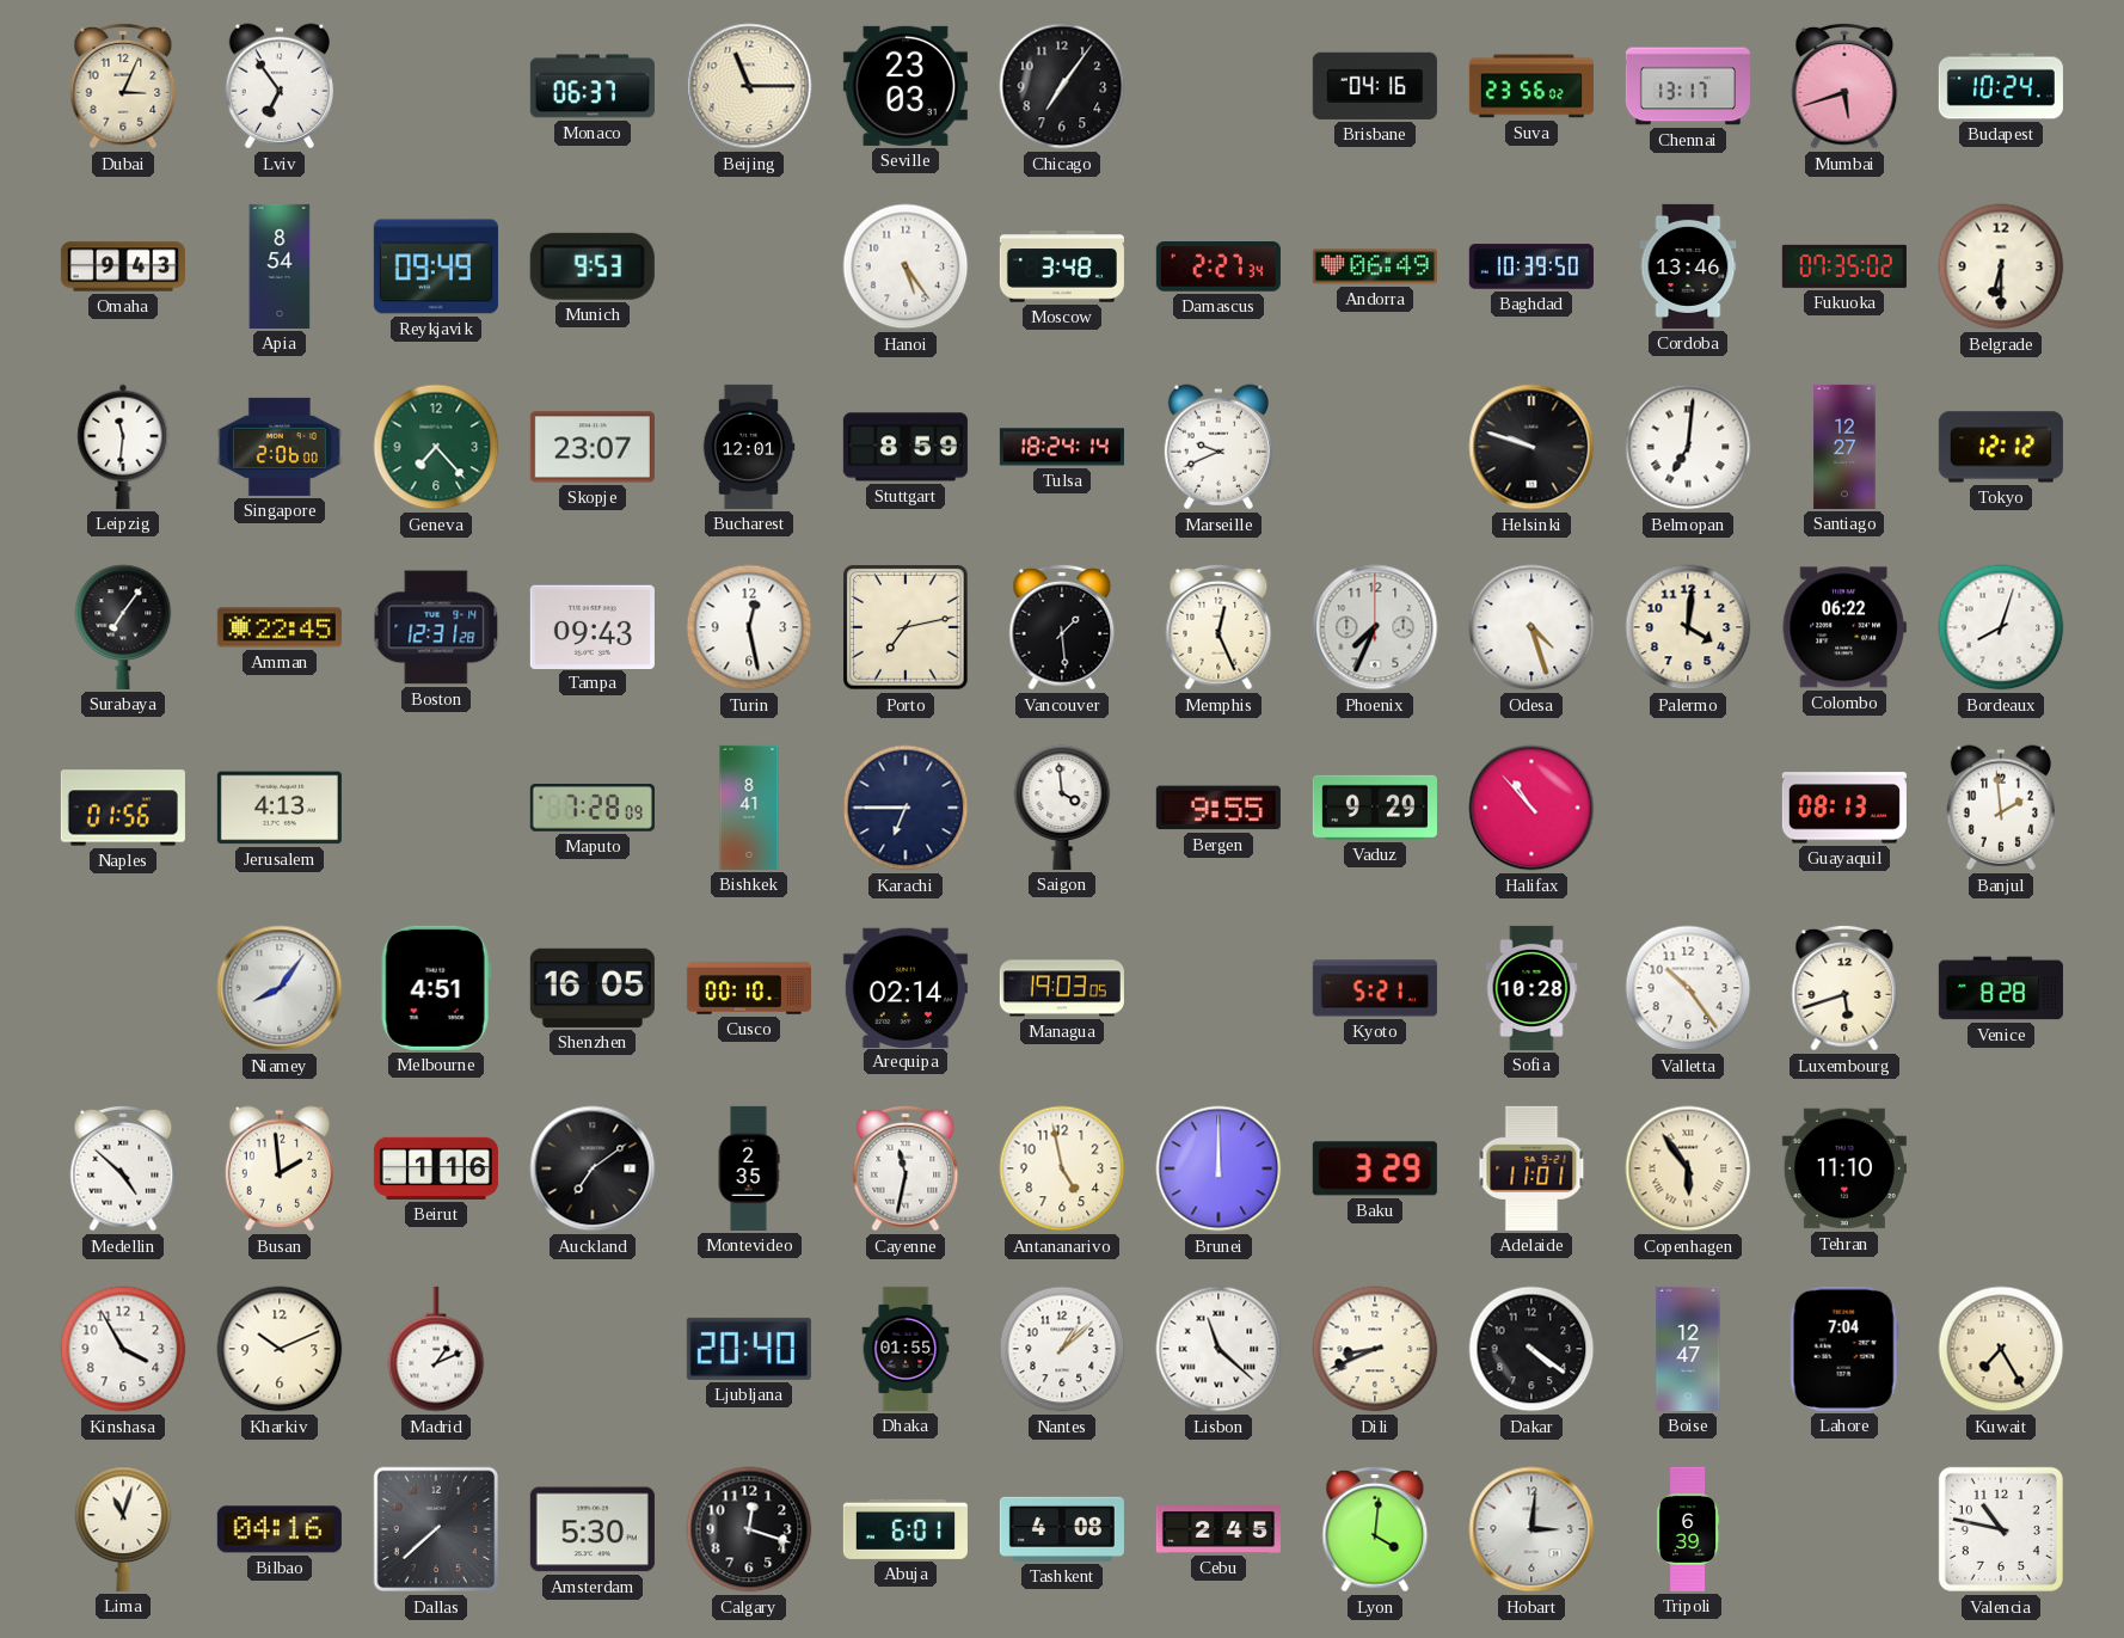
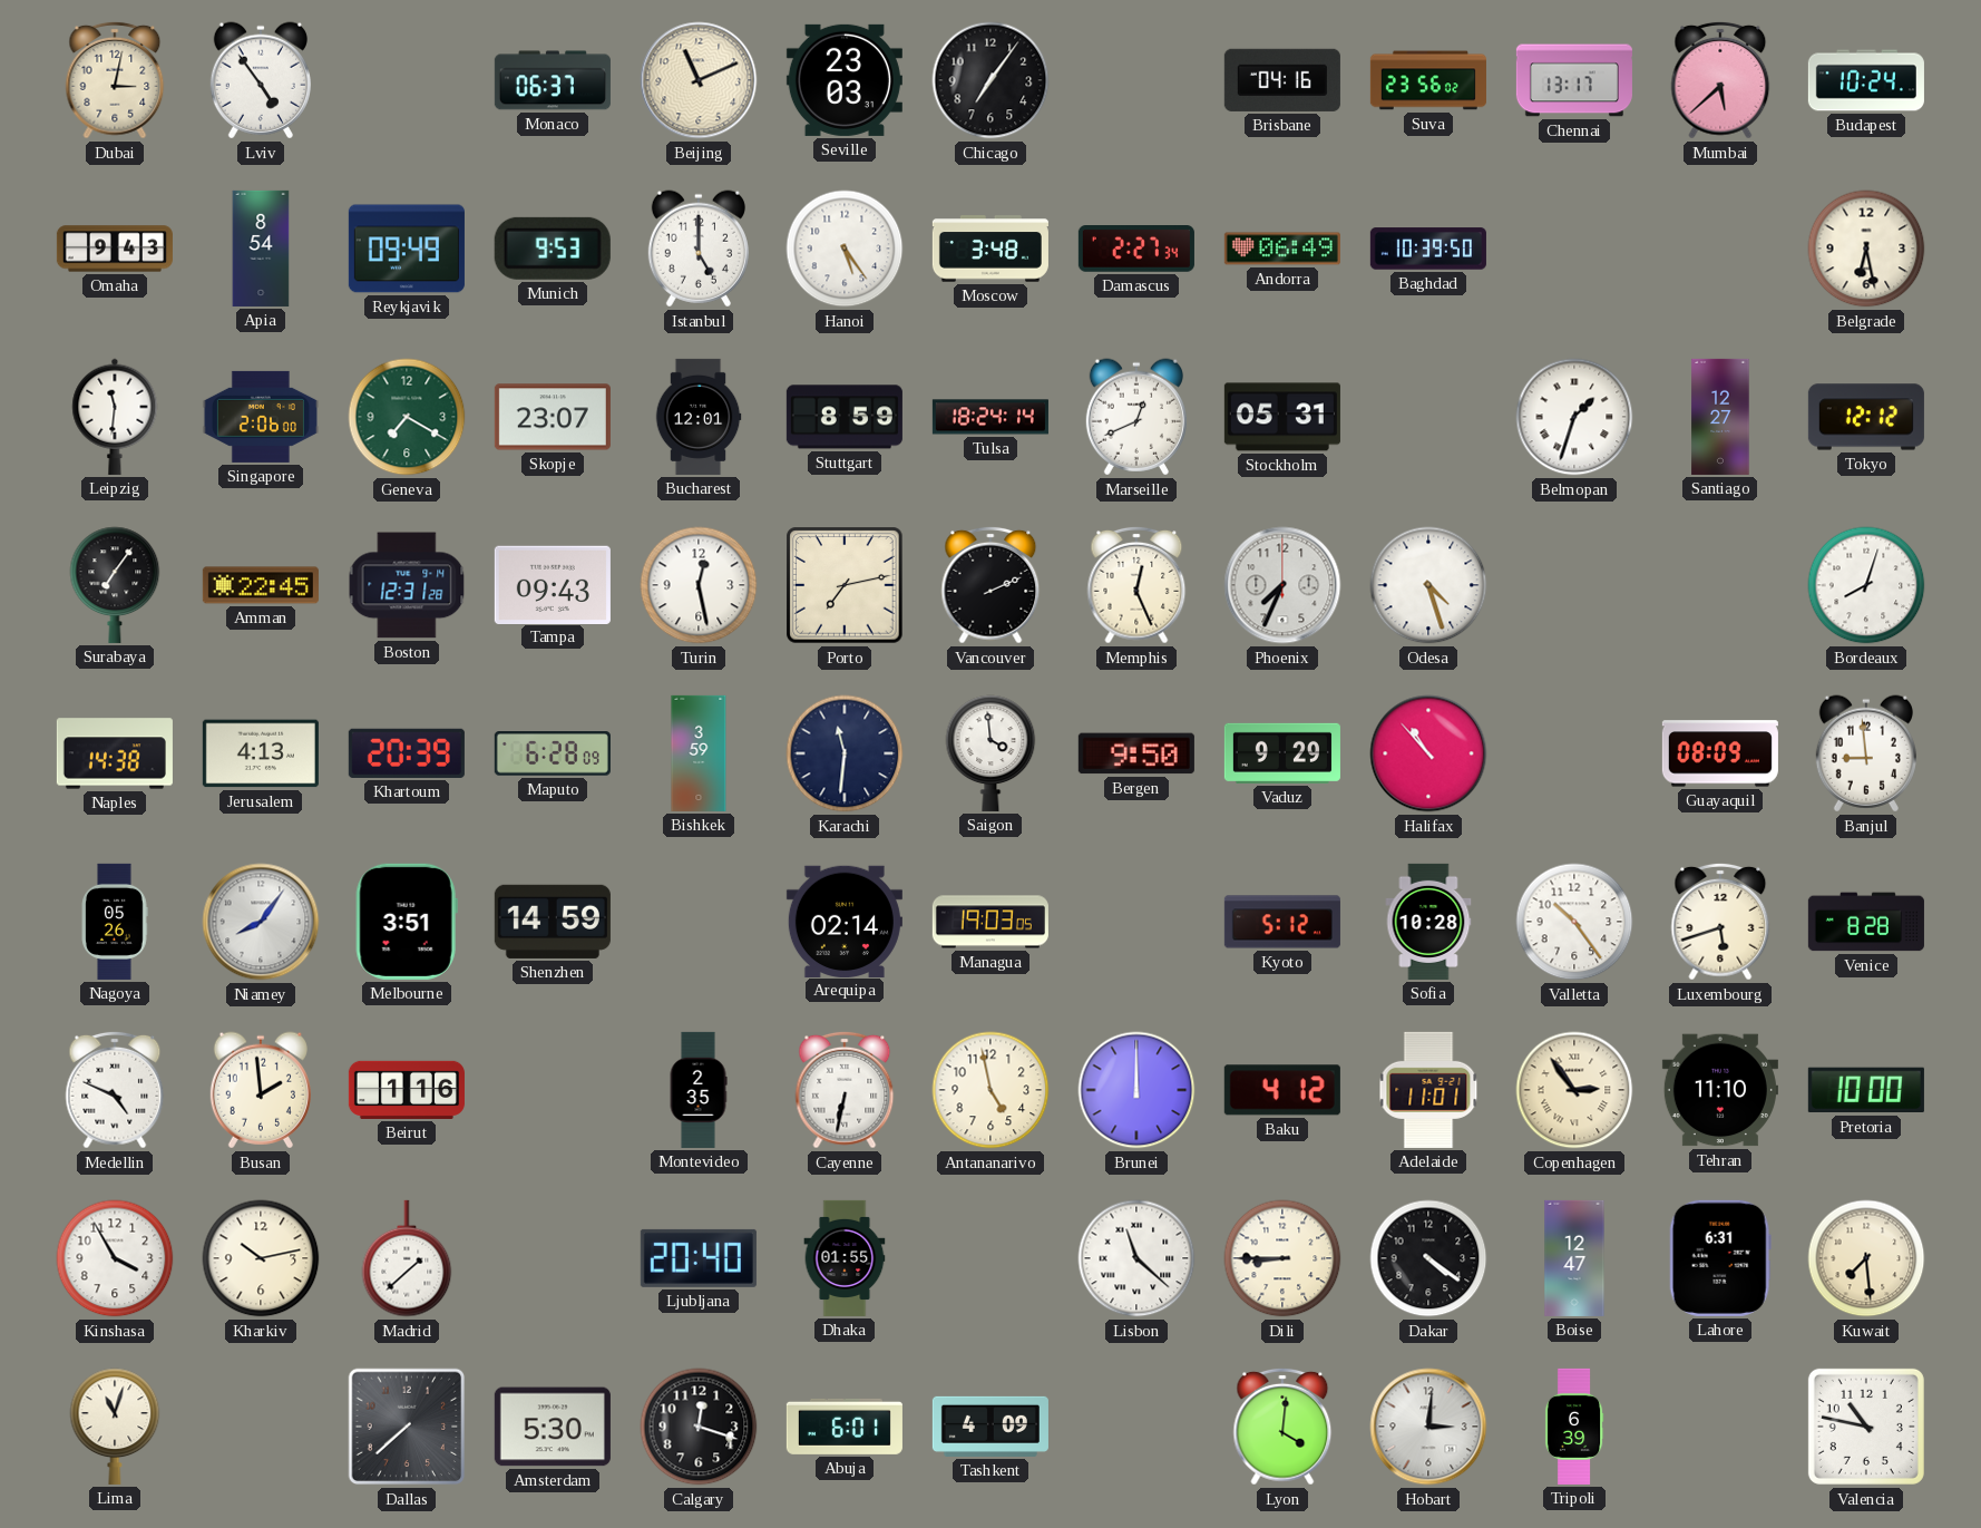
Dubai: 3:04 -> 3:02
Lviv: 6:54 -> 4:54
Beijing: 11:15 -> 11:11
Mumbai: 5:42 -> 5:38
Istanbul: none -> 5:00
Cordoba: 13:46 -> none
Fukuoka: 07:35 -> none
Belgrade: 6:30 -> 6:28
Geneva: 7:23 -> 7:20
Marseille: 9:41 -> 12:41
Stockholm: none -> 05:31
Helsinki: 9:48 -> none
Belmopan: 7:01 -> 1:33
Vancouver: 1:29 -> 2:11
Palermo: 4:01 -> none
Colombo: 06:22 -> none
Naples: 01:56 -> 14:38
Khartoum: none -> 20:39
Maputo: 7:28 -> 6:28
Bishkek: 8:41 -> 3:59
Karachi: 6:45 -> 11:31
Bergen: 9:55 -> 9:50
Guayaquil: 08:13 -> 08:09
Banjul: 1:59 -> 8:59
Nagoya: none -> 05:26
Melbourne: 4:51 -> 3:51
Shenzhen: 16:05 -> 14:59
Cusco: 00:10 -> none
Kyoto: 5:21 -> 5:12
Medellin: 4:52 -> 4:49
Auckland: 7:09 -> none
Cayenne: 11:32 -> 6:32
Baku: 3:29 -> 4:12
Copenhagen: 5:54 -> 2:54
Pretoria: none -> 10:00
Kharkiv: 10:11 -> 10:13
Madrid: 1:11 -> 1:38
Nantes: 1:08 -> none
Dili: 8:41 -> 8:45
Lahore: 7:04 -> 6:31
Kuwait: 7:25 -> 7:29
Bilbao: 04:16 -> none
Tashkent: 4:08 -> 4:09
Cebu: 2:45 -> none
